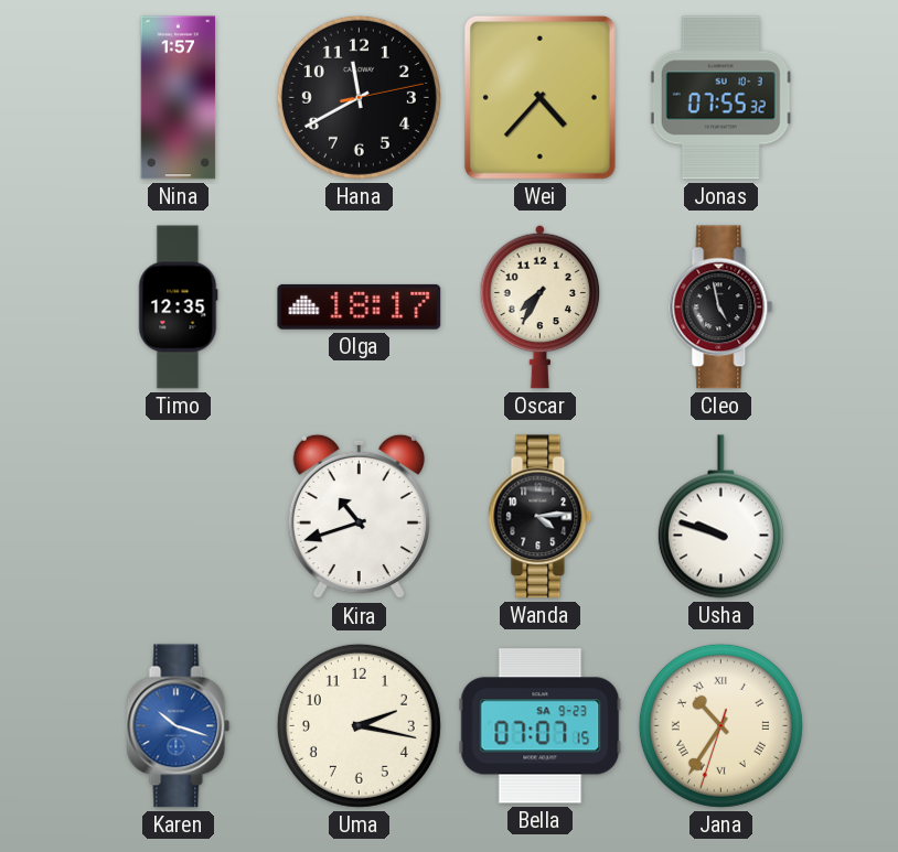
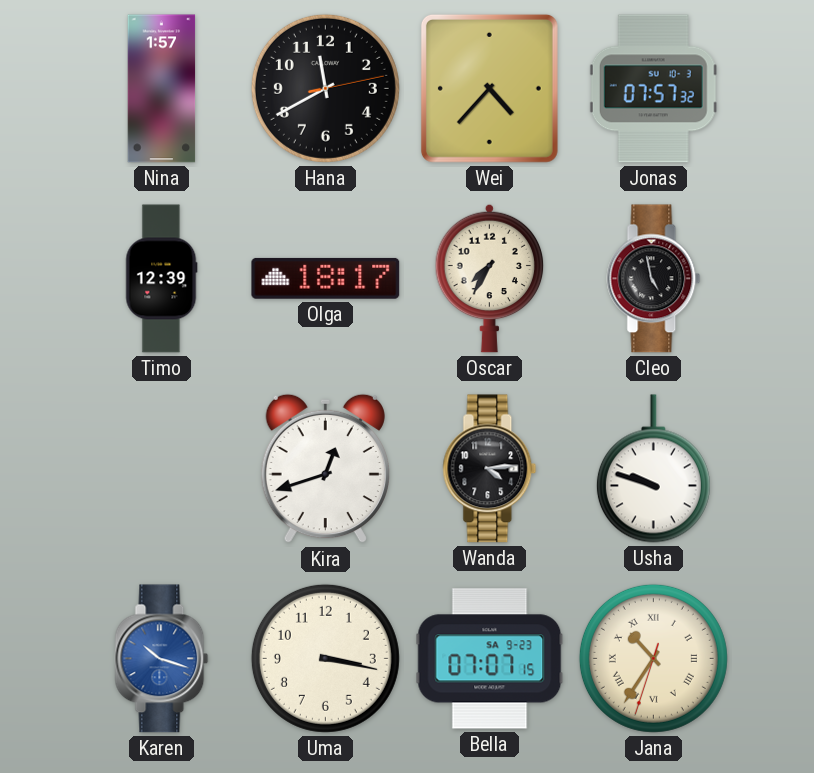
Jonas: 07:55 -> 07:57
Timo: 12:35 -> 12:39
Kira: 10:42 -> 12:42
Uma: 2:17 -> 3:17
